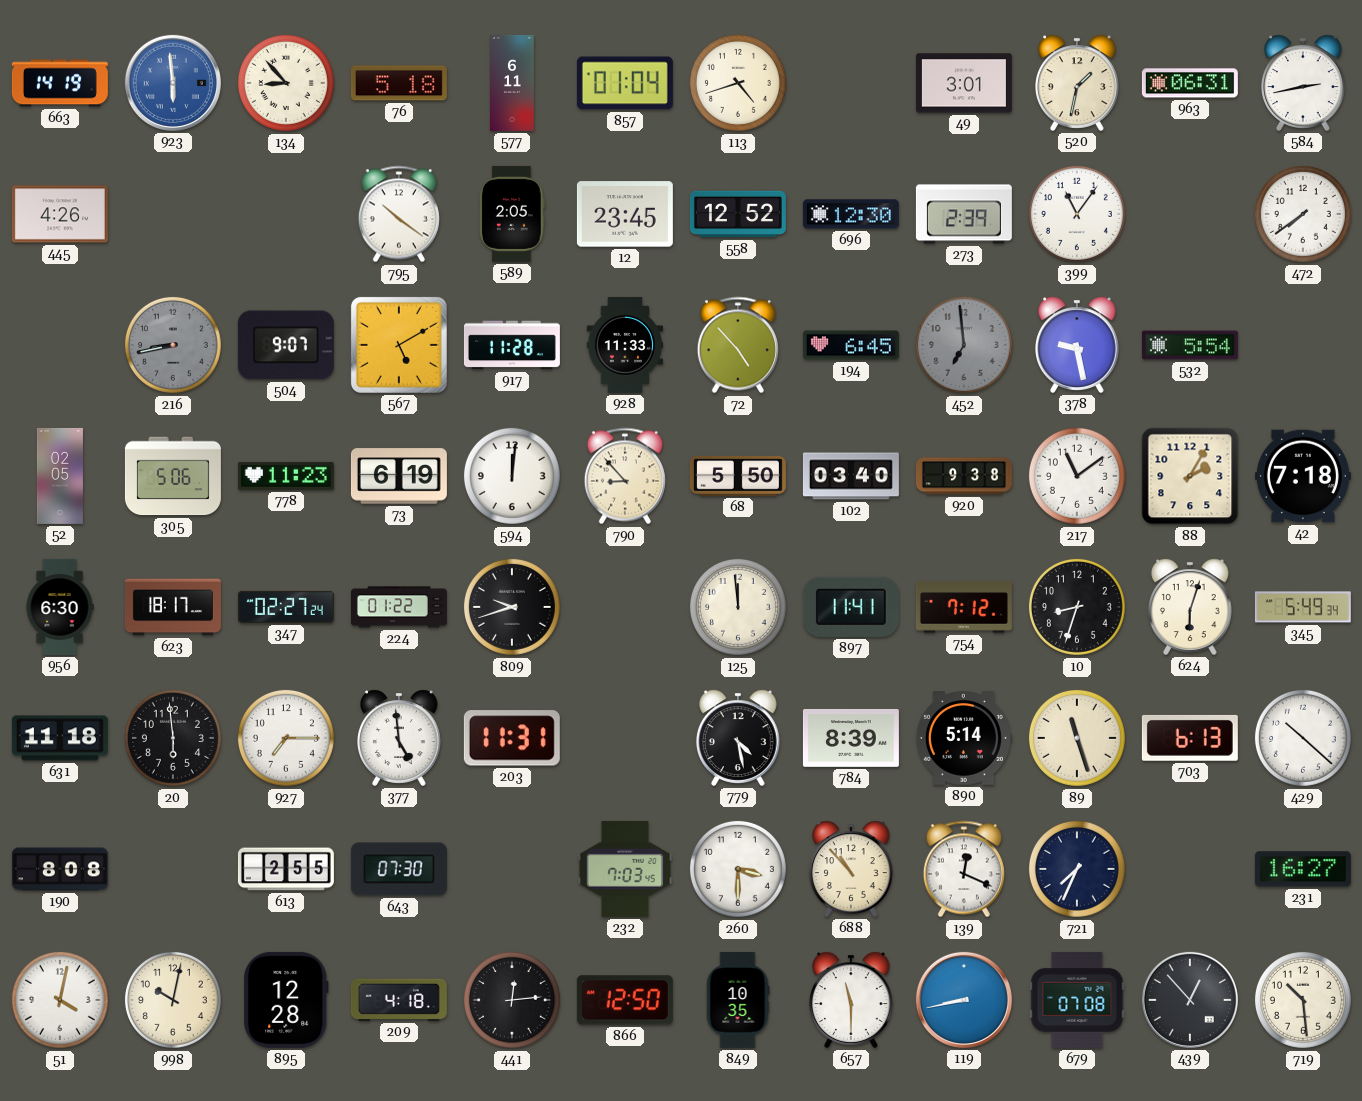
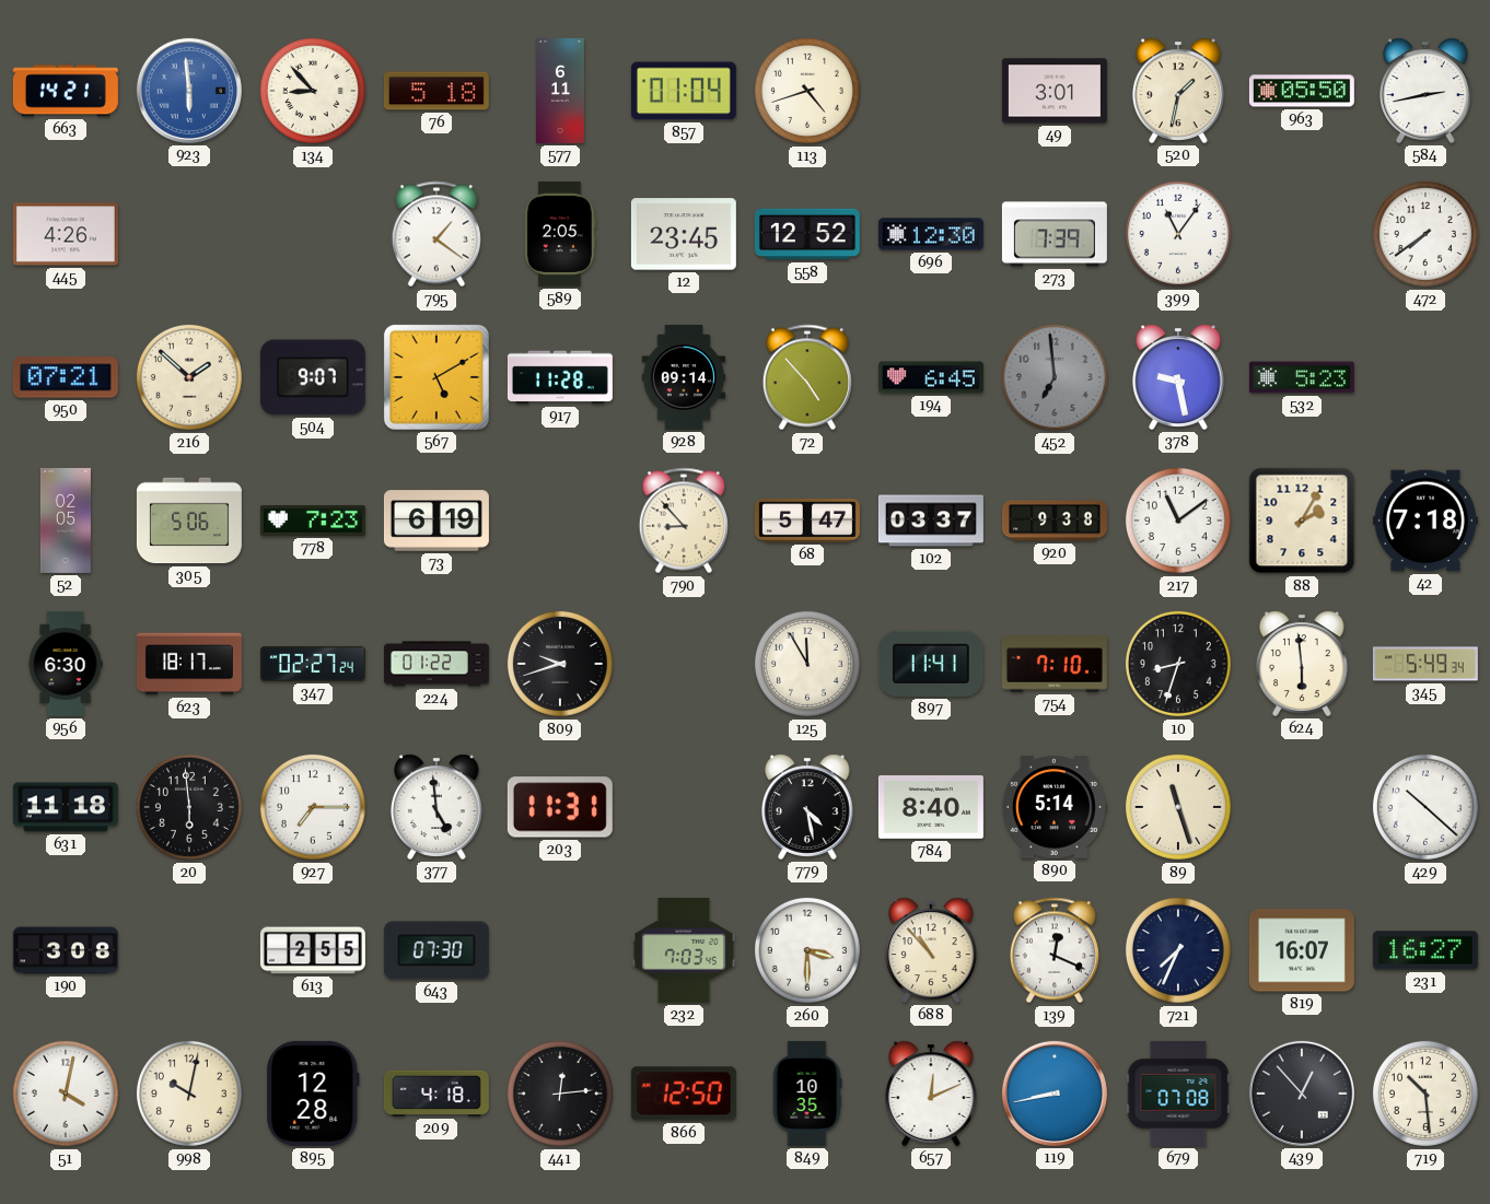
663: 14:19 -> 14:21
963: 06:31 -> 05:50
795: 10:21 -> 1:21
273: 2:39 -> 7:39
950: none -> 07:21
216: 8:43 -> 1:52
216 dial: grey -> cream
928: 11:33 -> 09:14
532: 5:54 -> 5:23
778: 11:23 -> 7:23
594: 12:01 -> none
68: 5:50 -> 5:47
102: 03:40 -> 03:37
125: 11:59 -> 11:55
754: 7:12 -> 7:10
624: 6:03 -> 5:59
784: 8:39 -> 8:40
703: 6:13 -> none
190: 8:08 -> 3:08
819: none -> 16:07
657: 11:30 -> 12:11
